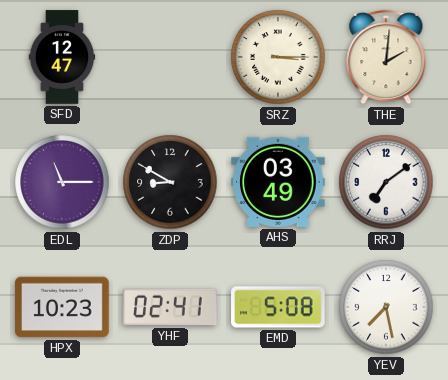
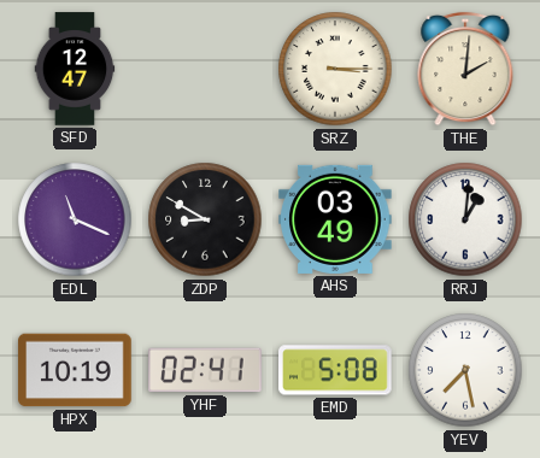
EDL: 11:15 -> 11:19
RRJ: 7:09 -> 1:01
HPX: 10:23 -> 10:19
